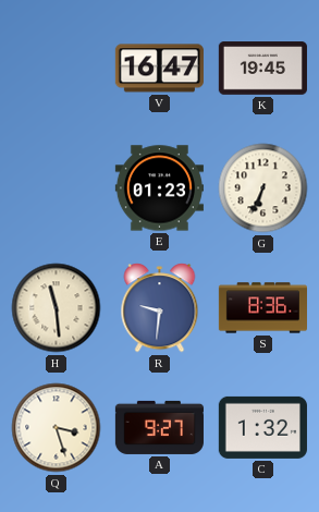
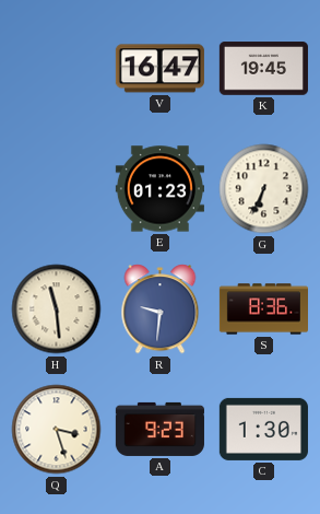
A: 9:27 -> 9:23
C: 1:32 -> 1:30
